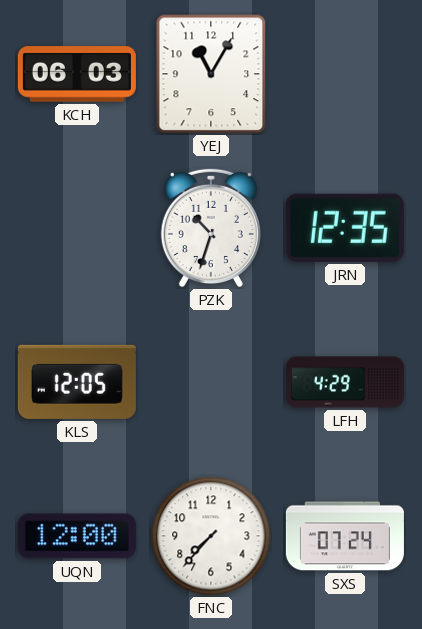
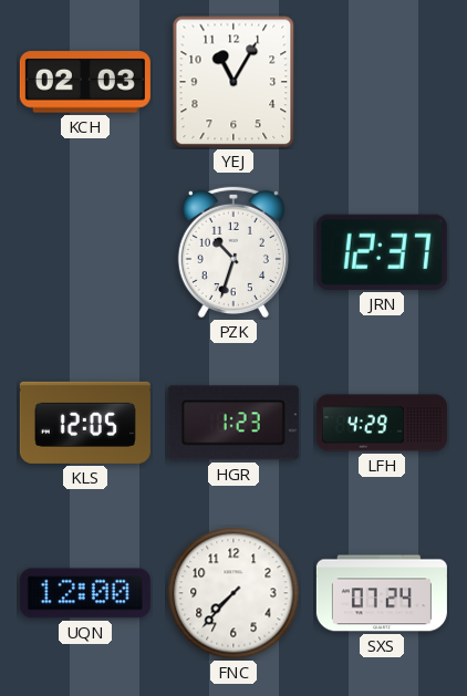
KCH: 06:03 -> 02:03
JRN: 12:35 -> 12:37
HGR: none -> 1:23
